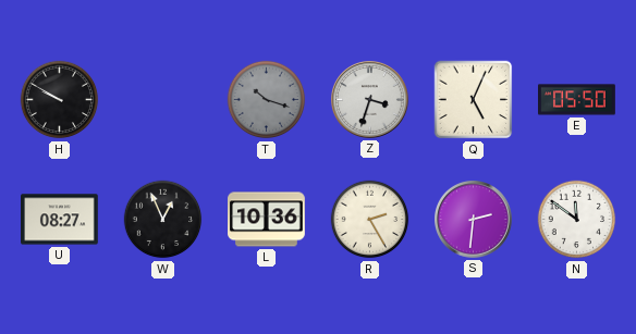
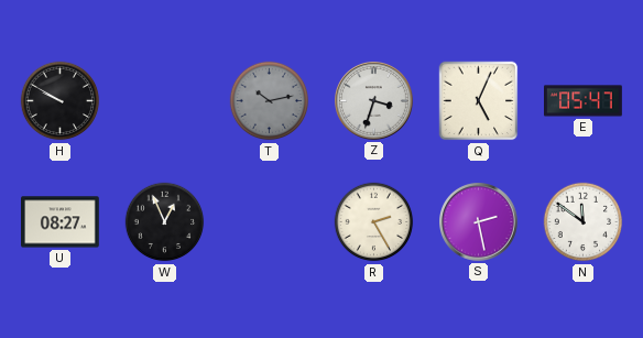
T: 10:18 -> 10:13
E: 05:50 -> 05:47
L: 10:36 -> none
S: 2:31 -> 2:28
